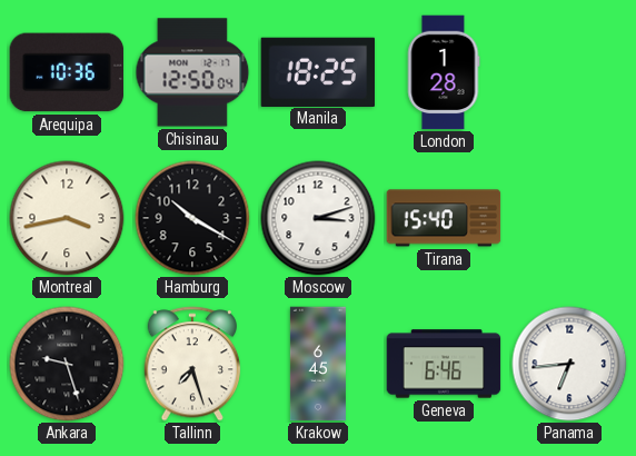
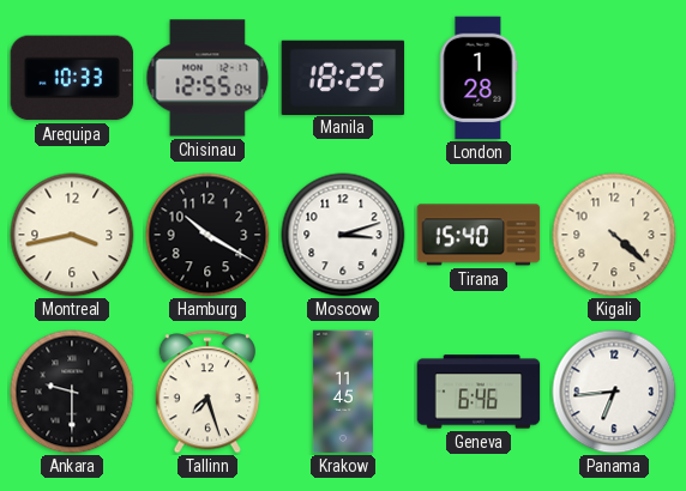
Arequipa: 10:36 -> 10:33
Chisinau: 12:50 -> 12:55
Kigali: none -> 4:22
Ankara: 9:27 -> 9:30
Krakow: 6:45 -> 11:45
